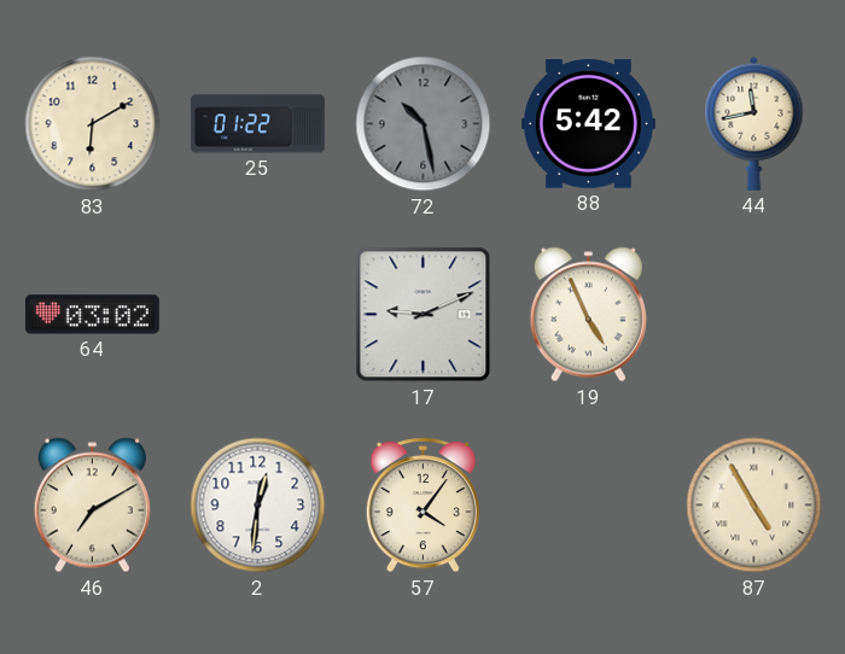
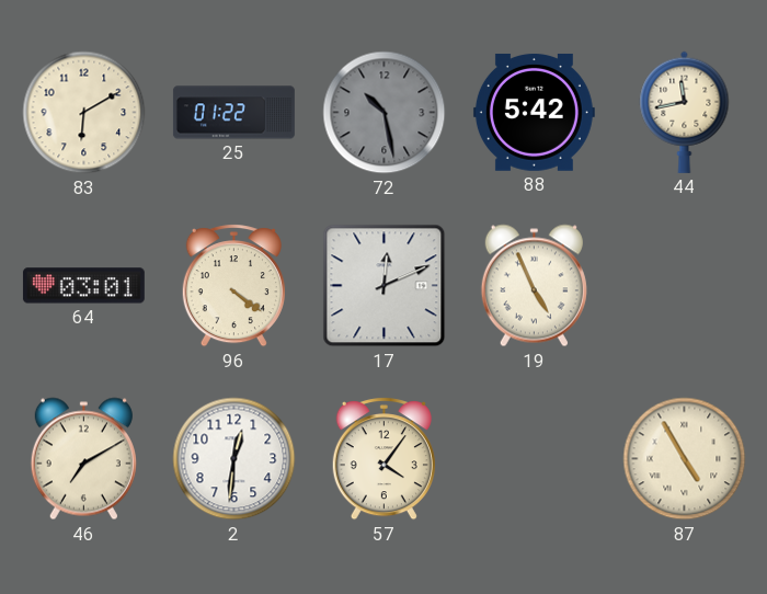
64: 03:02 -> 03:01
96: none -> 4:21
17: 9:11 -> 12:11
